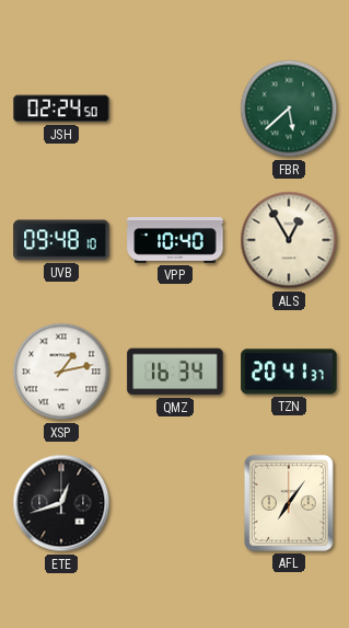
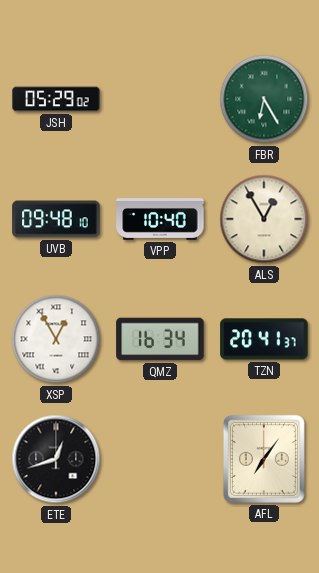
JSH: 02:24 -> 05:29
FBR: 5:38 -> 6:25
XSP: 1:13 -> 12:55
